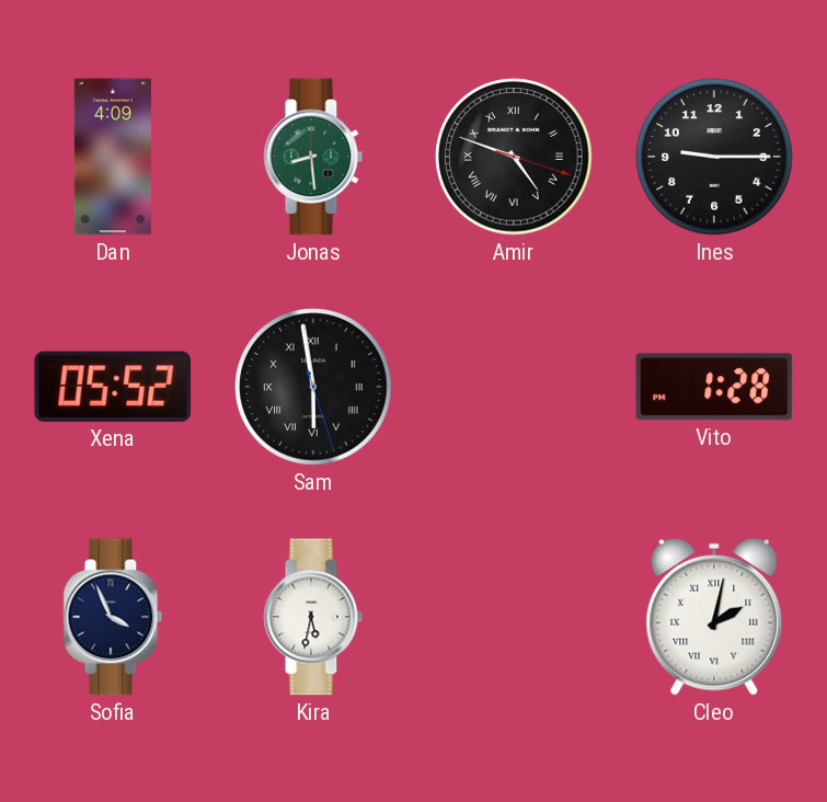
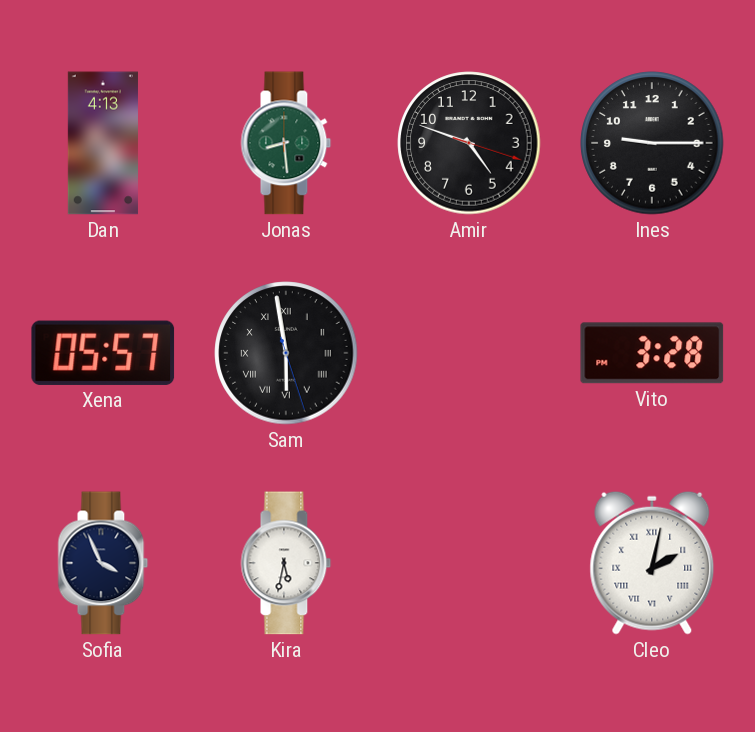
Dan: 4:09 -> 4:13
Amir numerals: Roman -> Arabic
Xena: 05:52 -> 05:57
Vito: 1:28 -> 3:28
